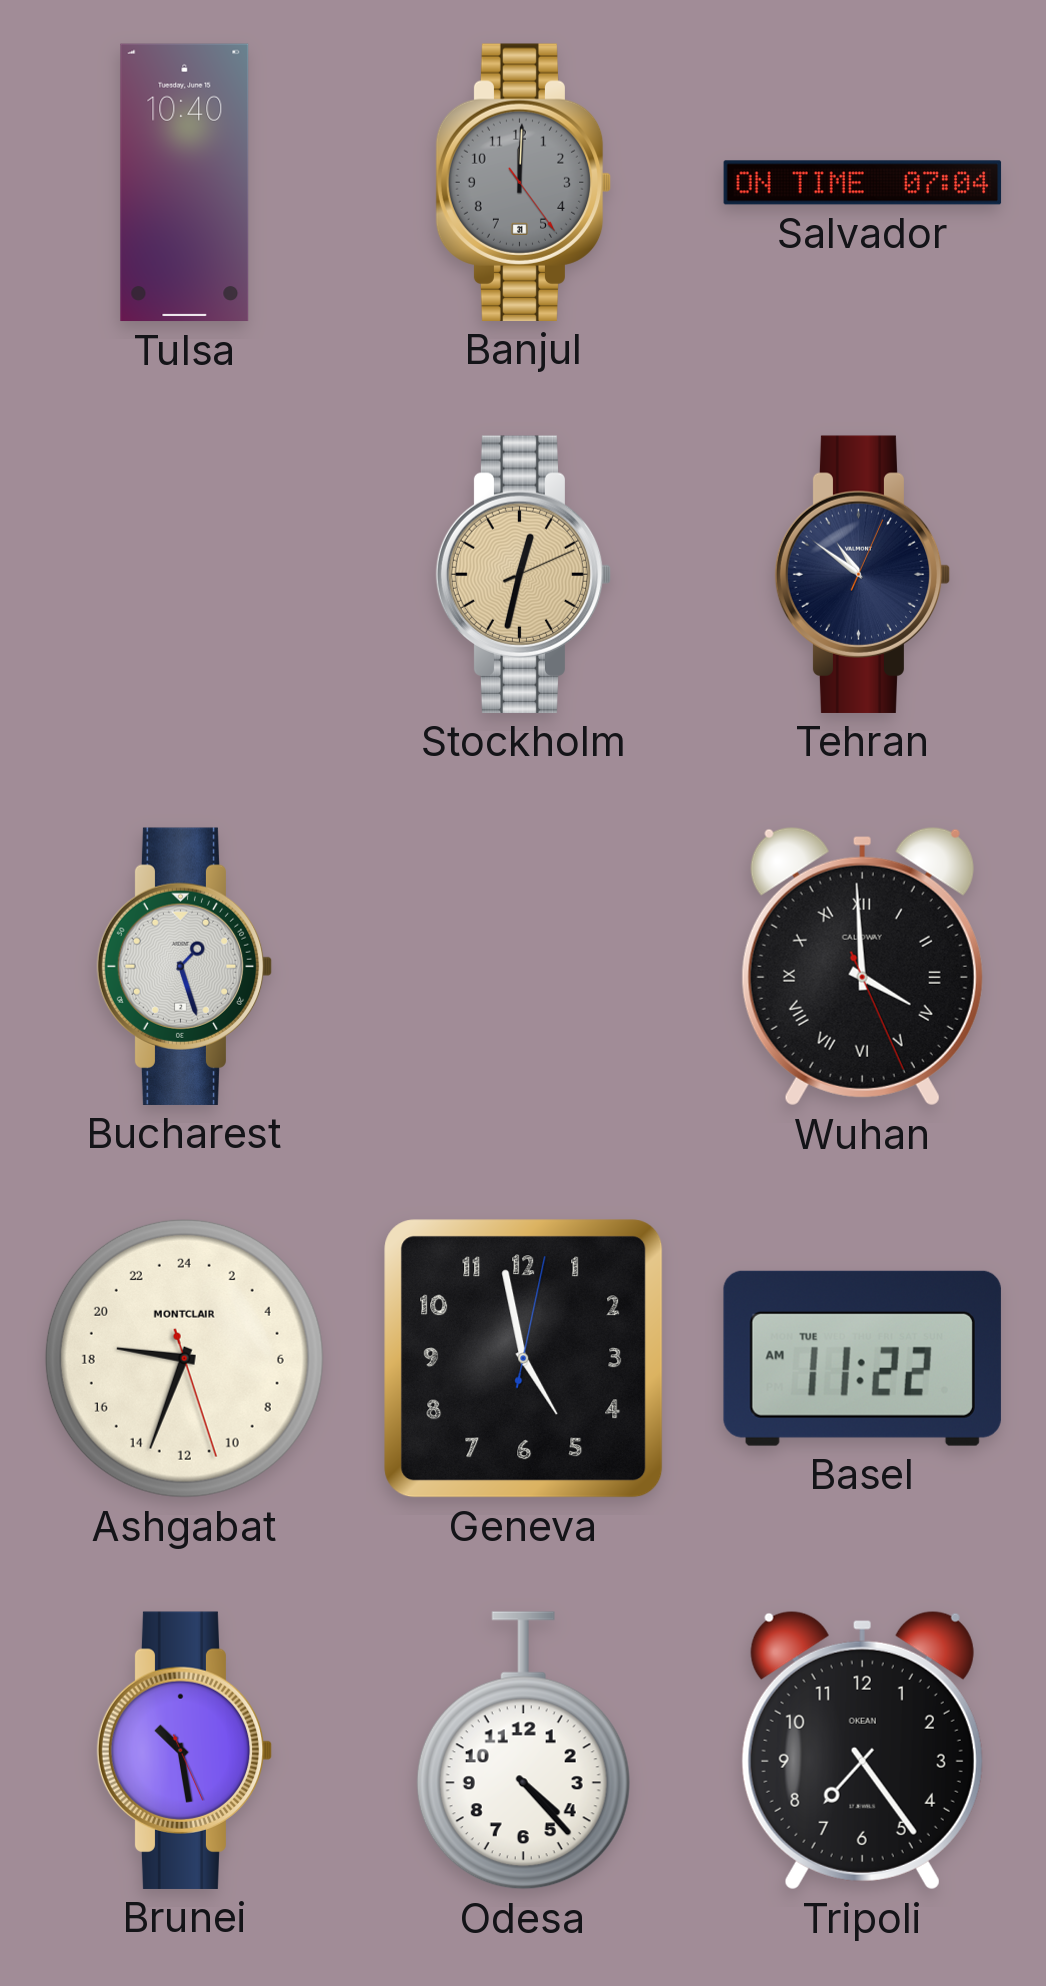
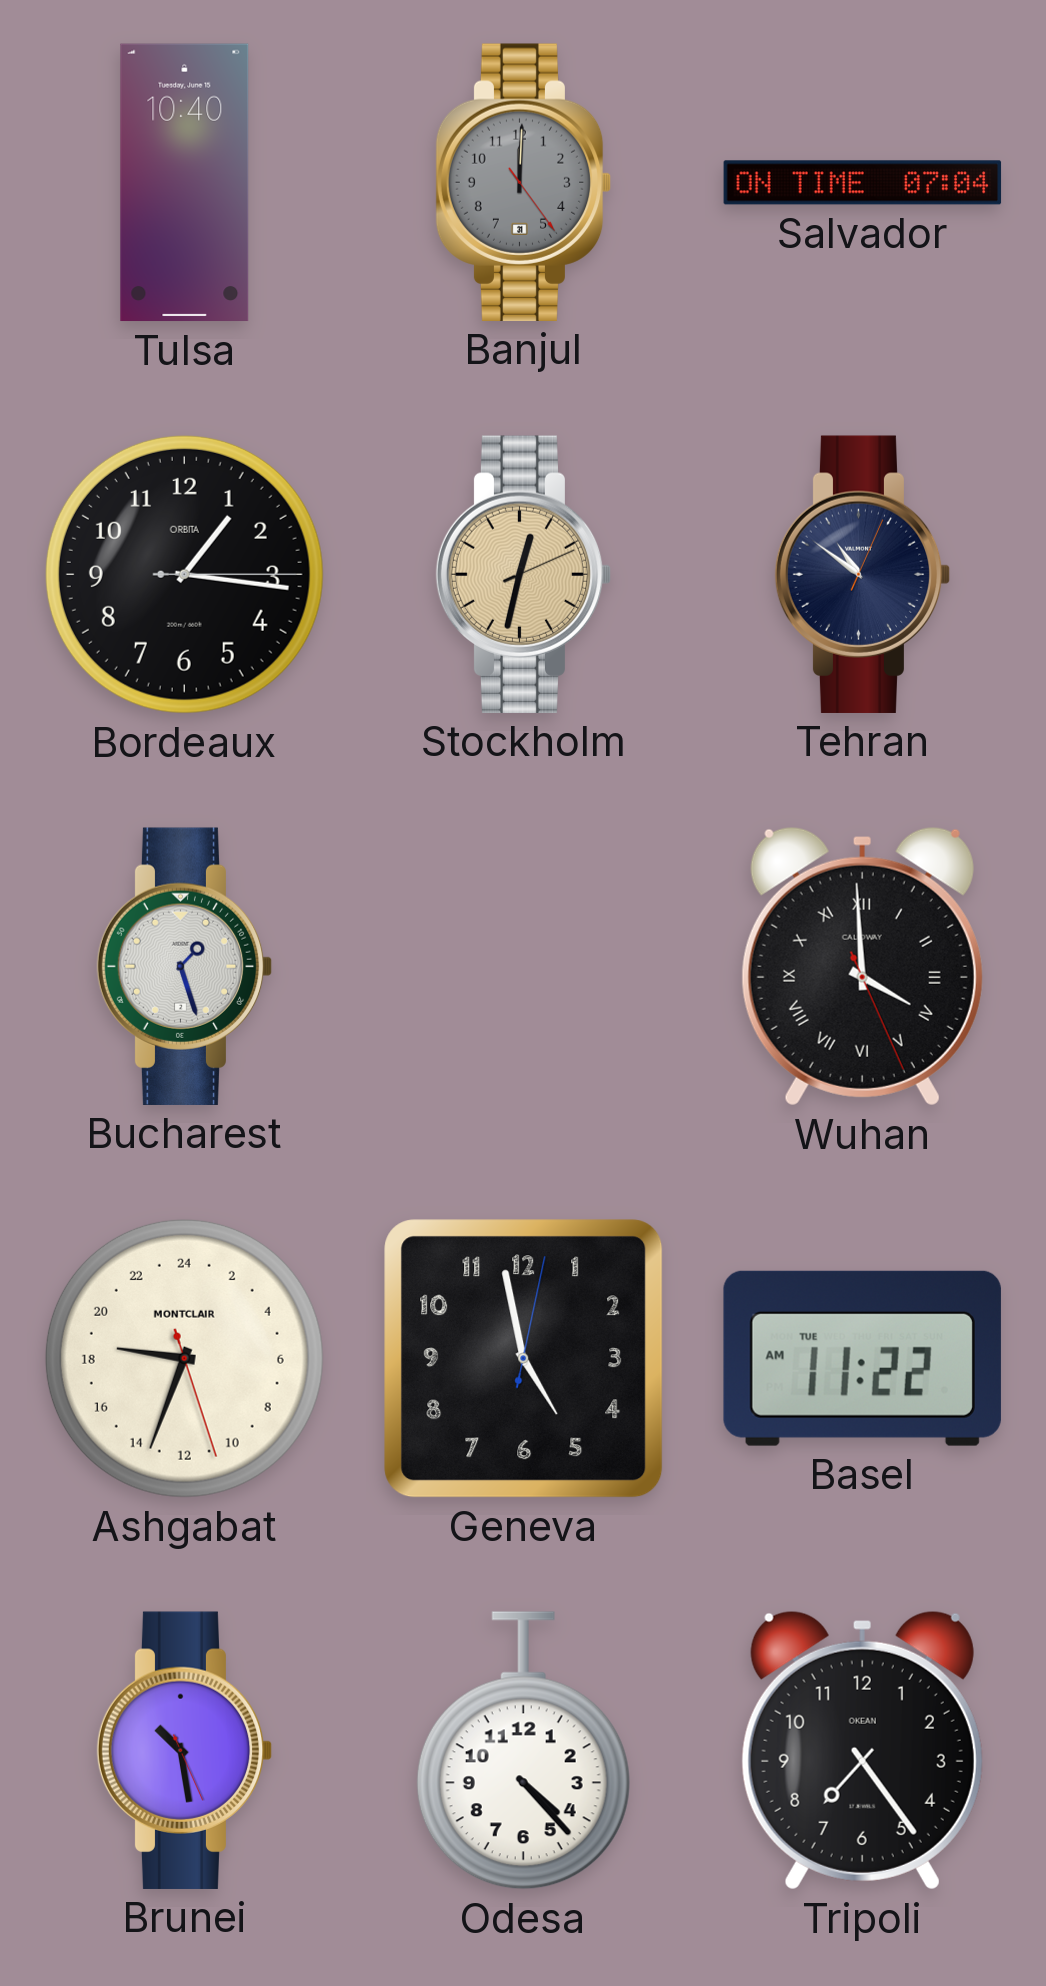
Bordeaux: none -> 1:16
